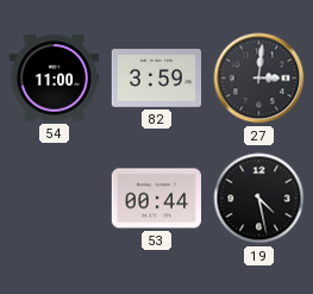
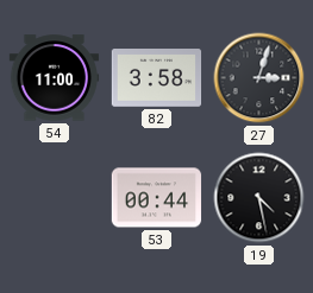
82: 3:59 -> 3:58
27: 3:01 -> 3:03
